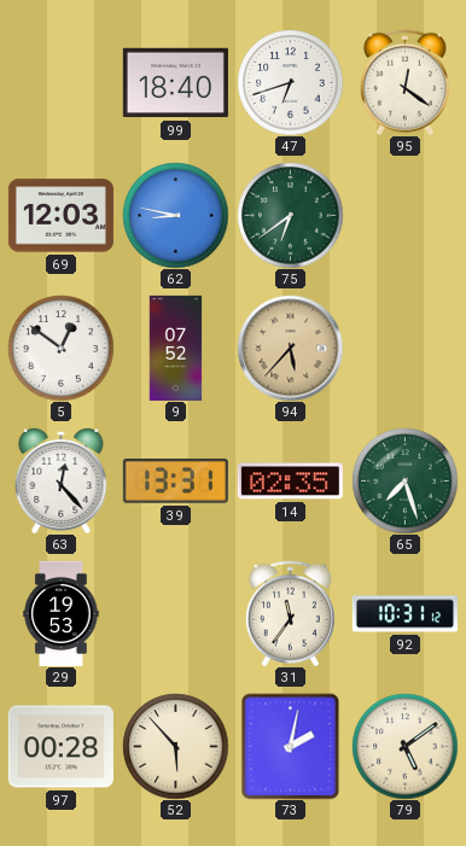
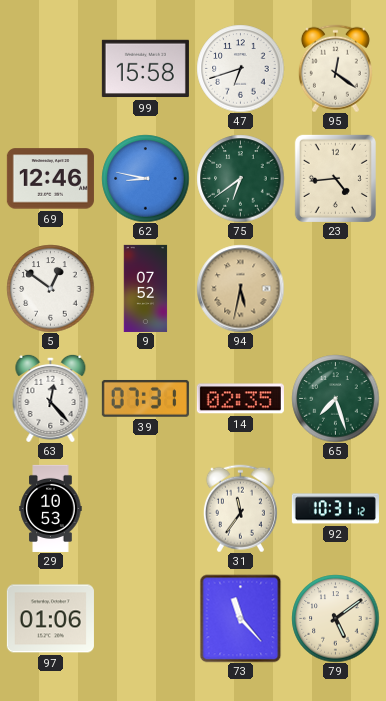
99: 18:40 -> 15:58
69: 12:03 -> 12:46
23: none -> 4:44
94: 5:37 -> 5:32
39: 13:31 -> 07:31
29: 19:53 -> 10:53
97: 00:28 -> 01:06
52: 5:53 -> none
73: 2:02 -> 11:23
